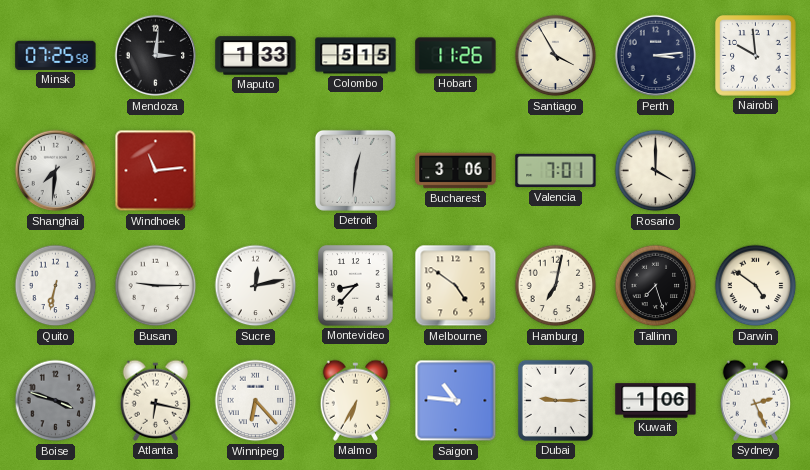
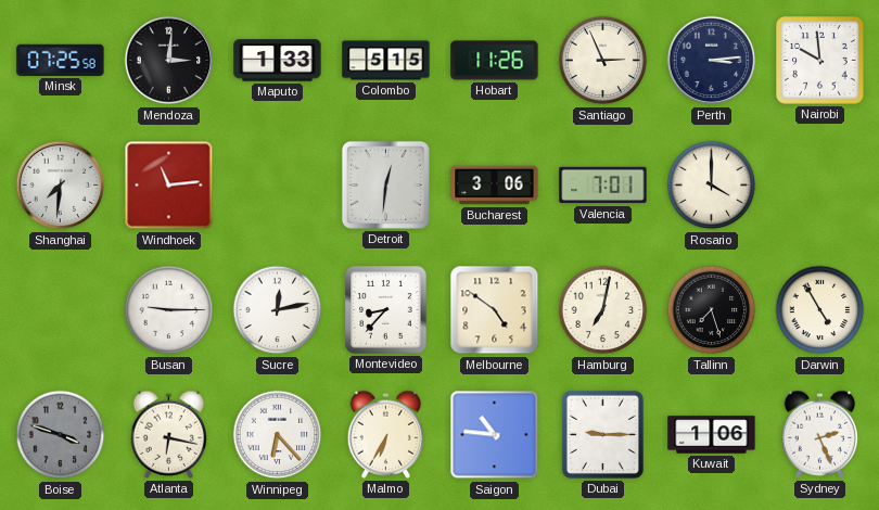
Santiago: 3:55 -> 2:56
Quito: 6:32 -> none
Darwin: 4:51 -> 4:55
